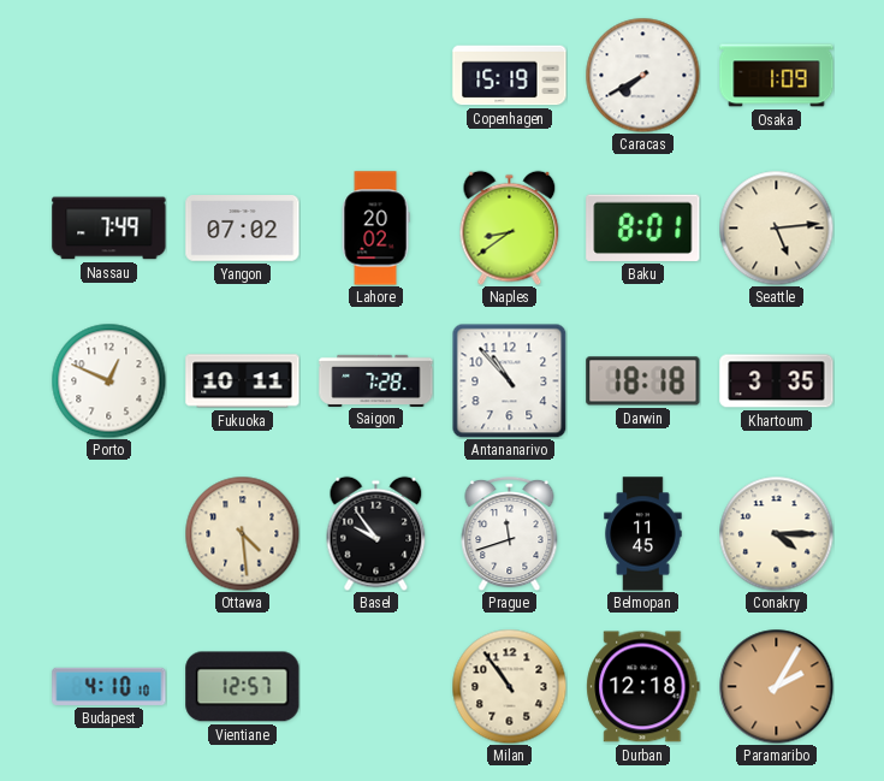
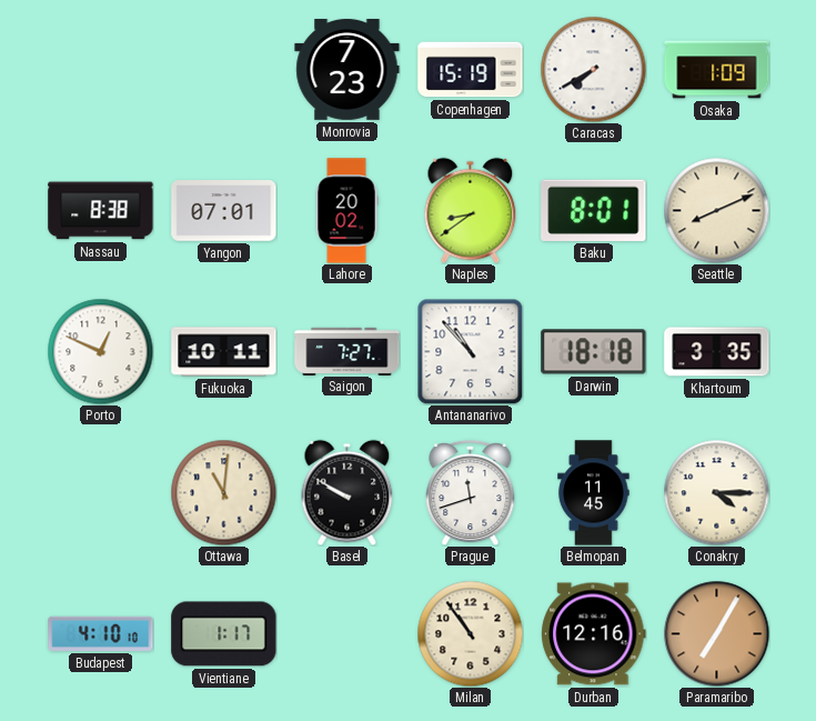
Monrovia: none -> 7:23
Nassau: 7:49 -> 8:38
Yangon: 07:02 -> 07:01
Seattle: 5:14 -> 8:11
Saigon: 7:28 -> 7:27
Ottawa: 4:29 -> 11:01
Basel: 9:54 -> 9:50
Vientiane: 12:57 -> 1:17
Durban: 12:18 -> 12:16
Paramaribo: 2:05 -> 7:05
